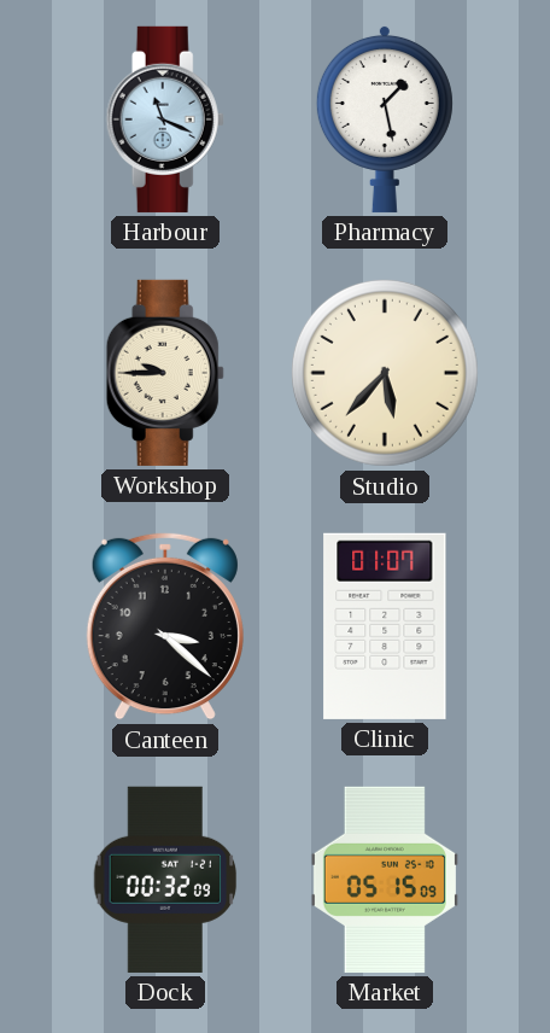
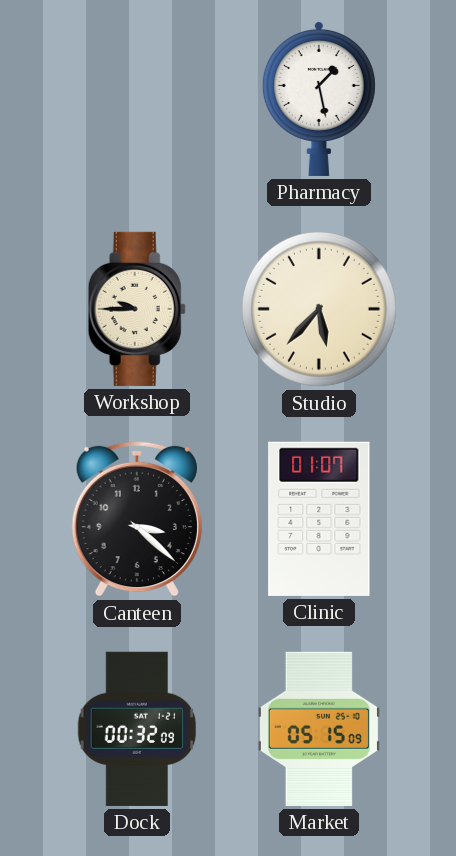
Harbour: 11:19 -> none
